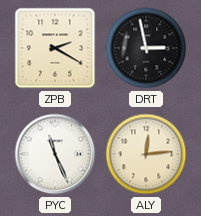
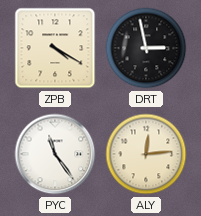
ZPB: 2:20 -> 4:20
PYC: 11:26 -> 11:24
